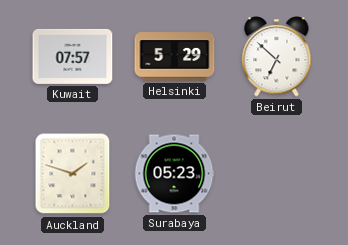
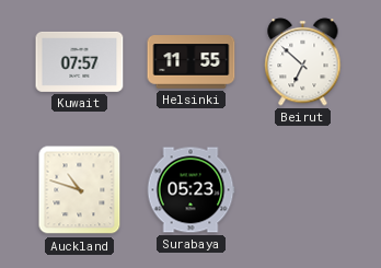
Helsinki: 5:29 -> 11:55
Auckland: 1:48 -> 10:48
